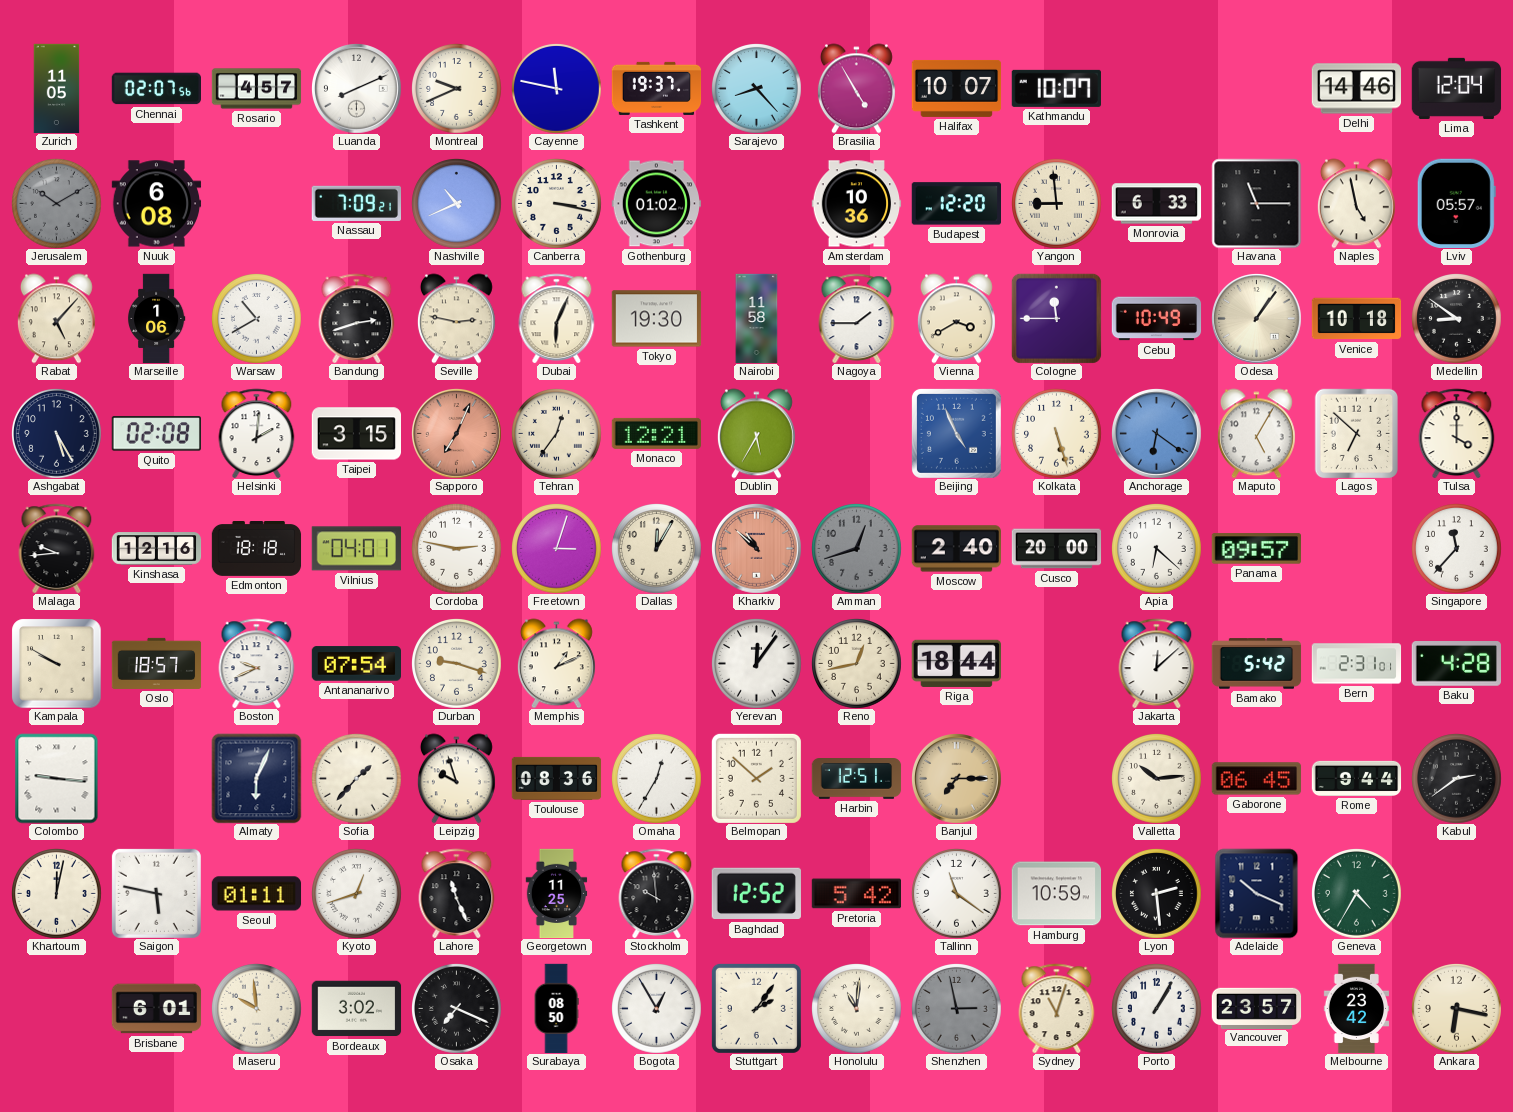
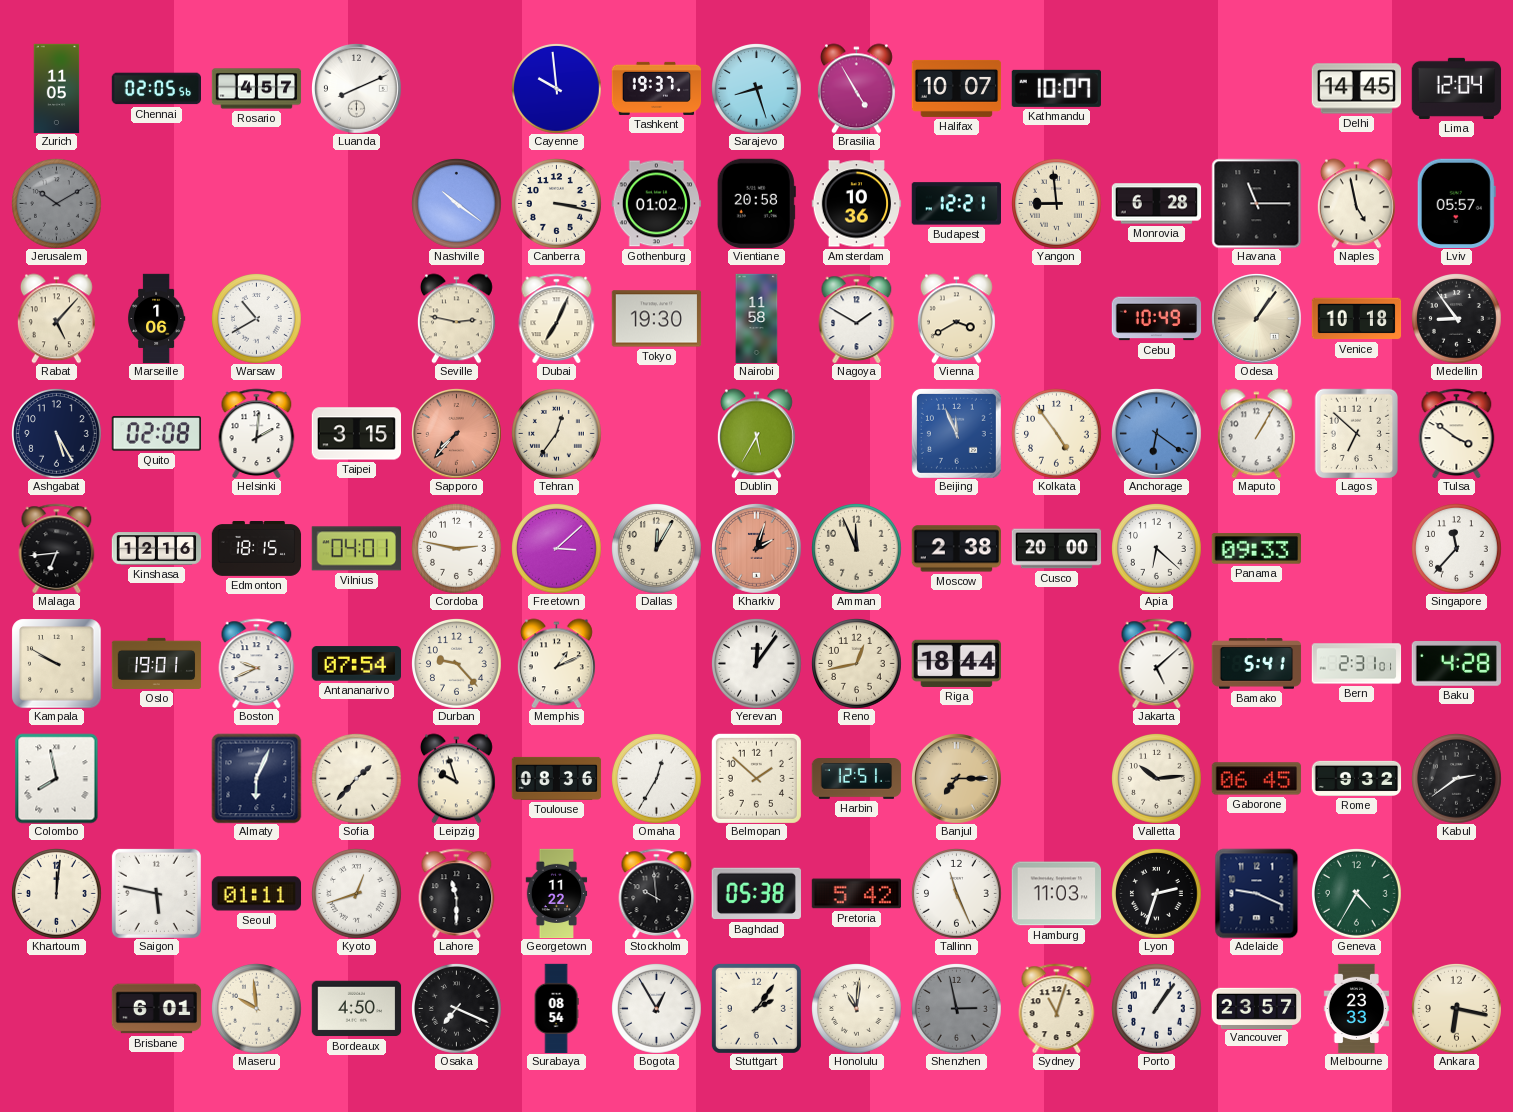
Chennai: 02:07 -> 02:05
Montreal: 9:41 -> none
Cayenne: 11:47 -> 9:59
Sarajevo: 8:23 -> 8:27
Delhi: 14:46 -> 14:45
Nuuk: 6:08 -> none
Nassau: 7:09 -> none
Nashville: 10:41 -> 10:21
Vientiane: none -> 20:58
Budapest: 12:20 -> 12:21
Monrovia: 6:33 -> 6:28
Bandung: 2:42 -> none
Dubai: 6:04 -> 7:04
Nagoya: 1:45 -> 1:50
Cologne: 11:45 -> none
Medellin: 8:51 -> 8:54
Sapporo: 7:04 -> 7:37
Monaco: 12:21 -> none
Beijing: 4:56 -> 11:56
Kolkata: 5:27 -> 4:54
Maputo: 5:05 -> 1:05
Tulsa: 4:00 -> 3:51
Malaga: 9:44 -> 6:44
Edmonton: 18:18 -> 18:15
Freetown: 3:03 -> 3:08
Kharkiv: 10:52 -> 2:03
Amman: 12:42 -> 11:56
Amman dial: grey -> cream
Moscow: 2:40 -> 2:38
Panama: 09:57 -> 09:33
Oslo: 18:57 -> 19:01
Durban: 9:18 -> 9:23
Jakarta: 12:08 -> 5:08
Bamako: 5:42 -> 5:41
Colombo: 9:16 -> 7:58
Rome: 9:44 -> 9:32
Khartoum: 12:02 -> 12:01
Lahore: 11:26 -> 11:30
Georgetown: 11:25 -> 11:22
Baghdad: 12:52 -> 05:38
Tallinn: 11:21 -> 11:26
Hamburg: 10:59 -> 11:03
Lyon: 2:29 -> 2:33
Adelaide: 10:19 -> 9:19
Bordeaux: 3:02 -> 4:50
Surabaya: 08:50 -> 08:54
Porto: 1:05 -> 1:06
Melbourne: 23:42 -> 23:33
